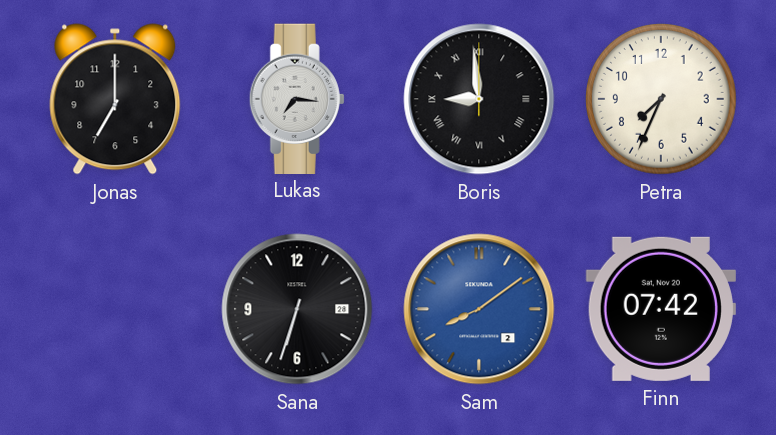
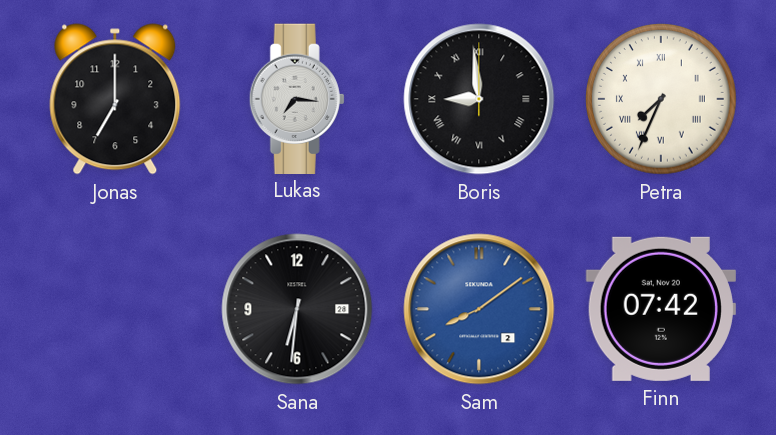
Petra numerals: Arabic -> Roman
Sana: 6:33 -> 6:31
